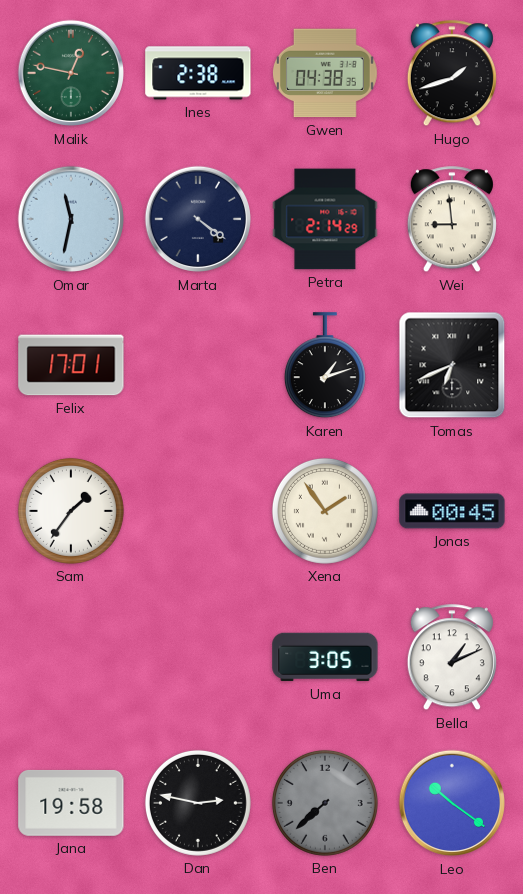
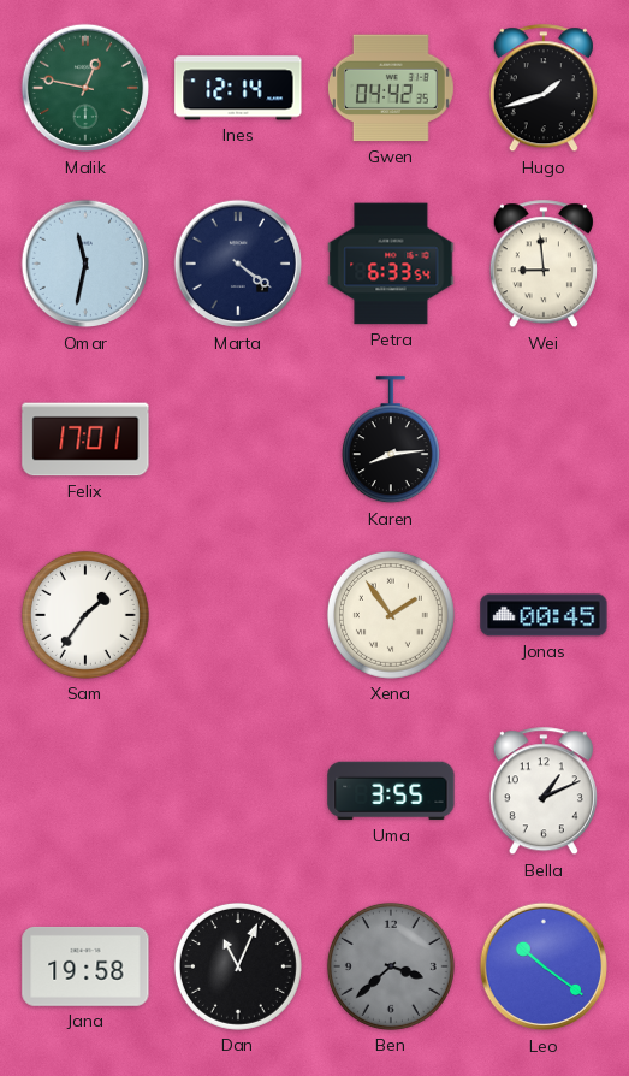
Ines: 2:38 -> 12:14
Gwen: 04:38 -> 04:42
Petra: 2:14 -> 6:33
Karen: 1:12 -> 8:14
Tomas: 6:41 -> none
Uma: 3:05 -> 3:55
Dan: 2:47 -> 11:04
Ben: 7:38 -> 3:38
